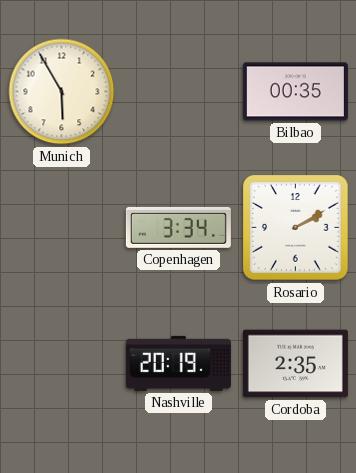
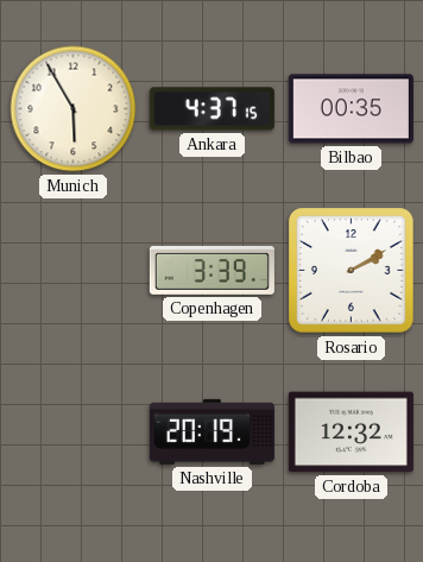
Ankara: none -> 4:37
Copenhagen: 3:34 -> 3:39
Cordoba: 2:35 -> 12:32
